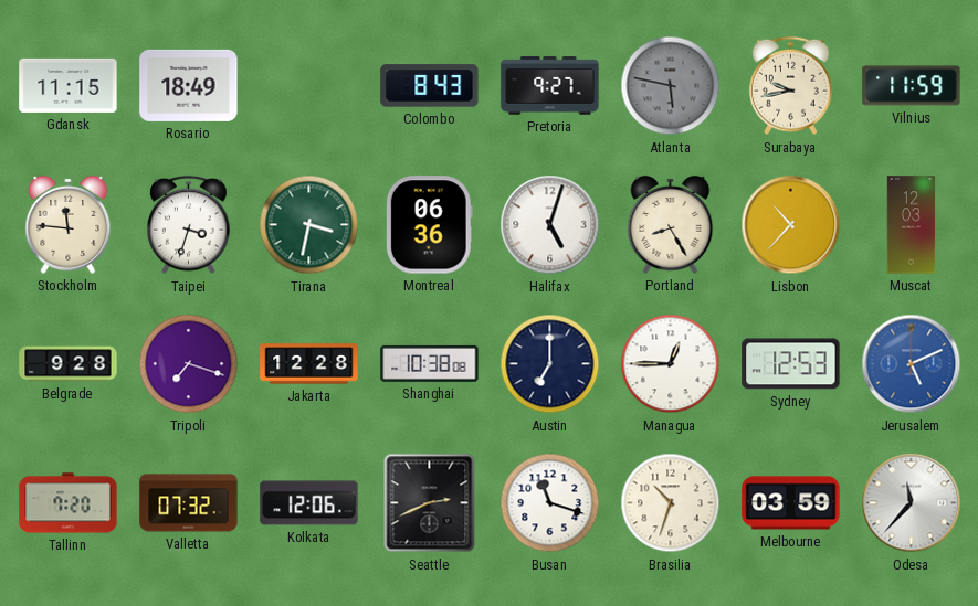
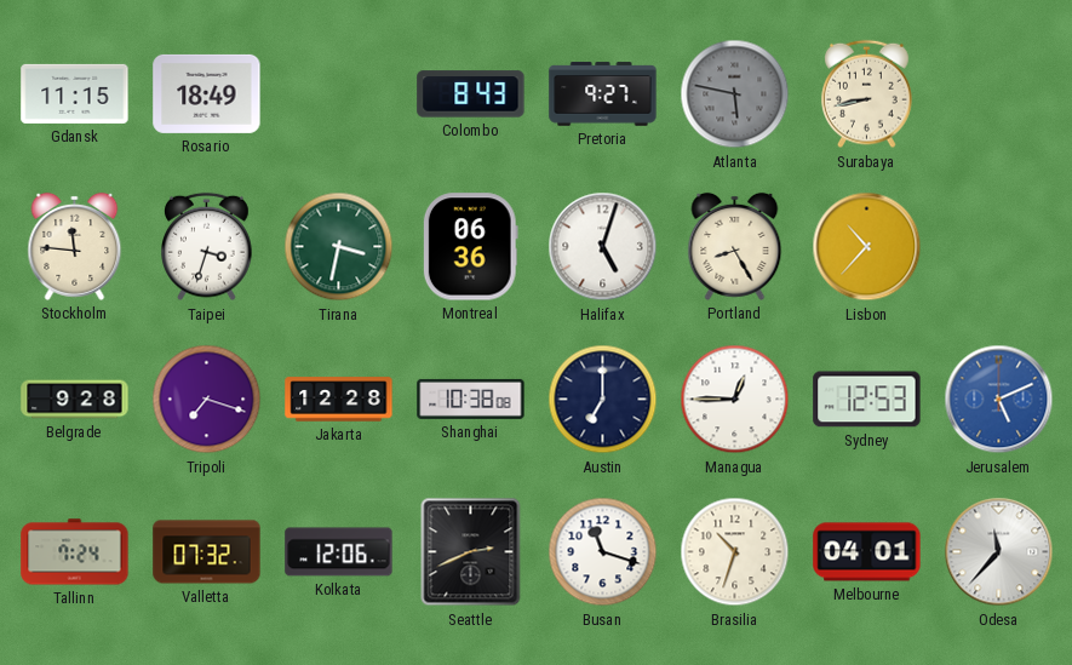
Surabaya: 9:43 -> 8:43
Vilnius: 11:59 -> none
Muscat: 12:03 -> none
Tallinn: 7:20 -> 7:24
Melbourne: 03:59 -> 04:01
